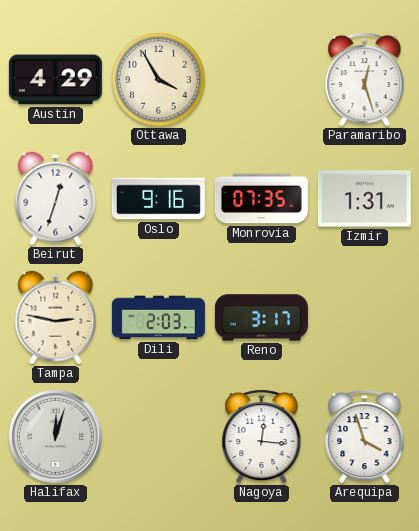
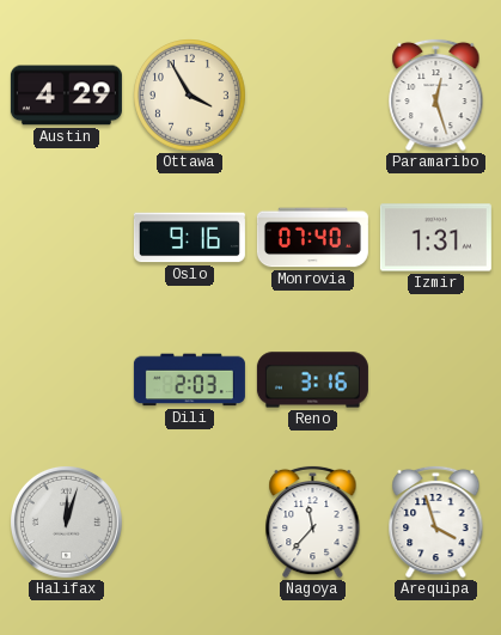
Beirut: 12:33 -> none
Monrovia: 07:35 -> 07:40
Tampa: 2:47 -> none
Reno: 3:17 -> 3:16
Nagoya: 12:16 -> 11:37
